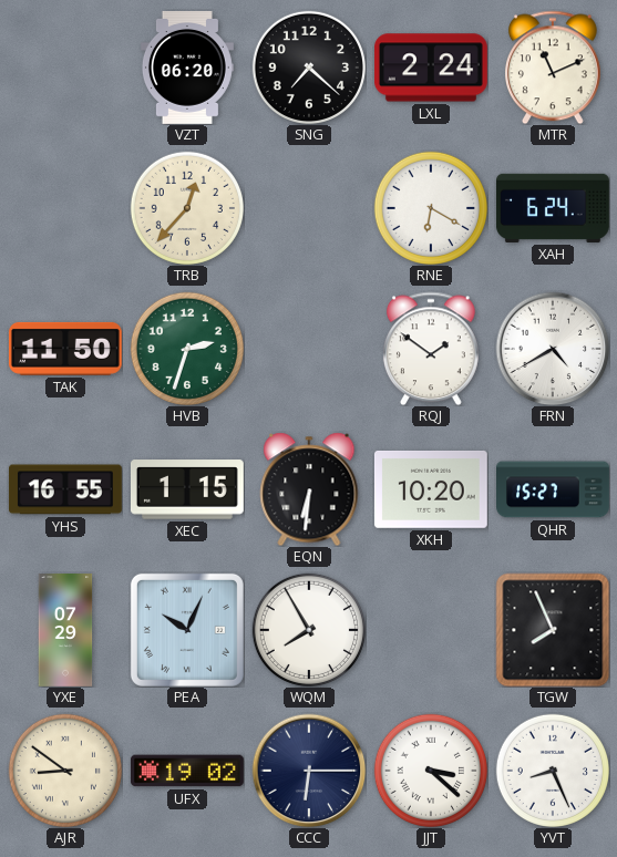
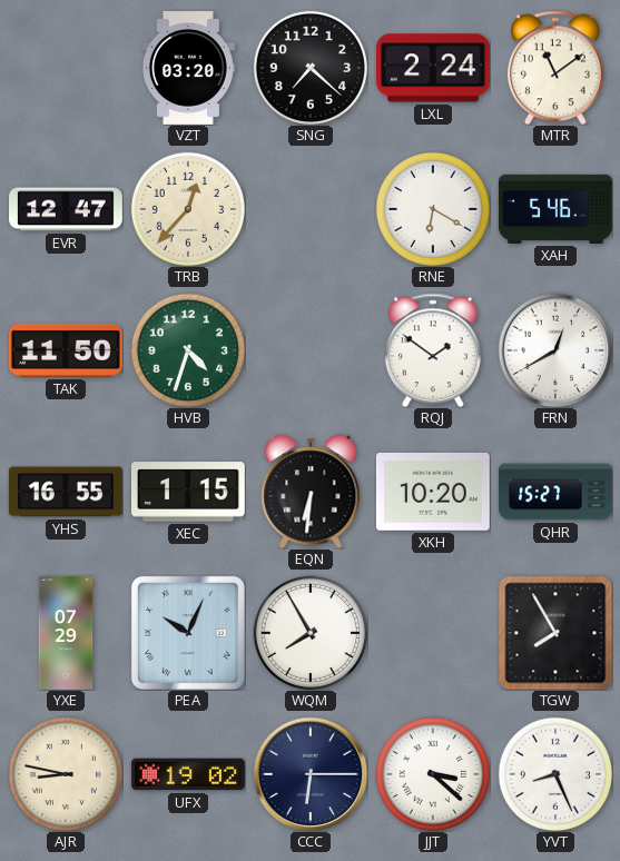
VZT: 06:20 -> 03:20
MTR: 11:11 -> 11:09
EVR: none -> 12:47
XAH: 6:24 -> 5:46
HVB: 2:33 -> 4:33
FRN: 4:40 -> 12:40
TGW: 7:56 -> 7:55
AJR: 8:51 -> 8:47
